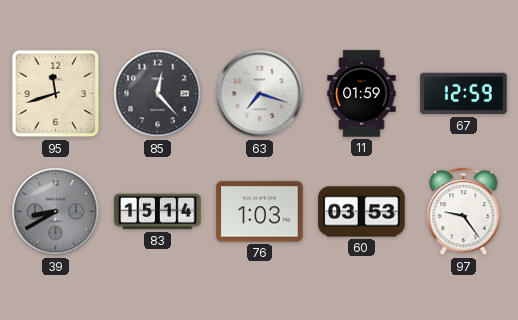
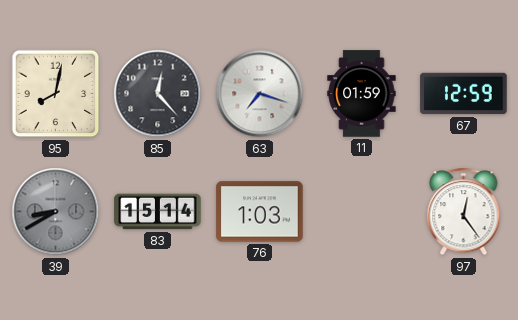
95: 11:42 -> 8:02
60: 03:53 -> none
97: 9:24 -> 12:24
